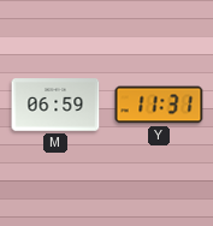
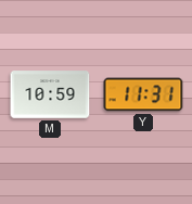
M: 06:59 -> 10:59
